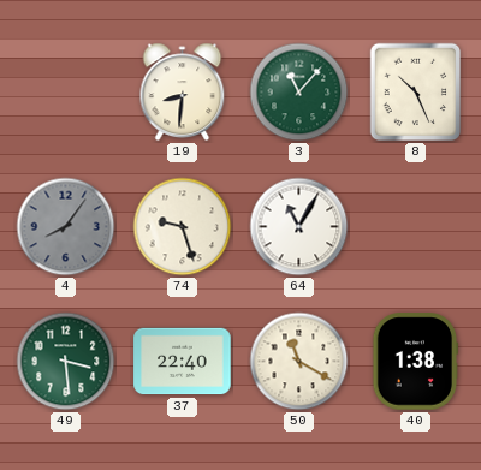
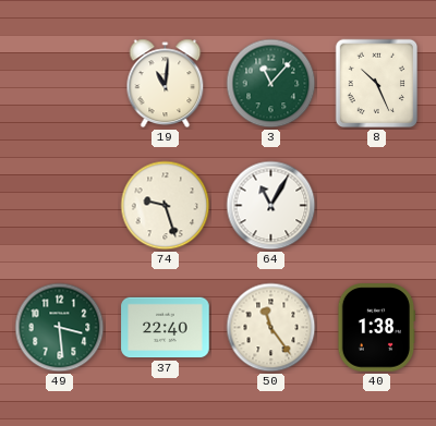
19: 8:31 -> 11:01
4: 8:06 -> none
50: 11:20 -> 11:24
